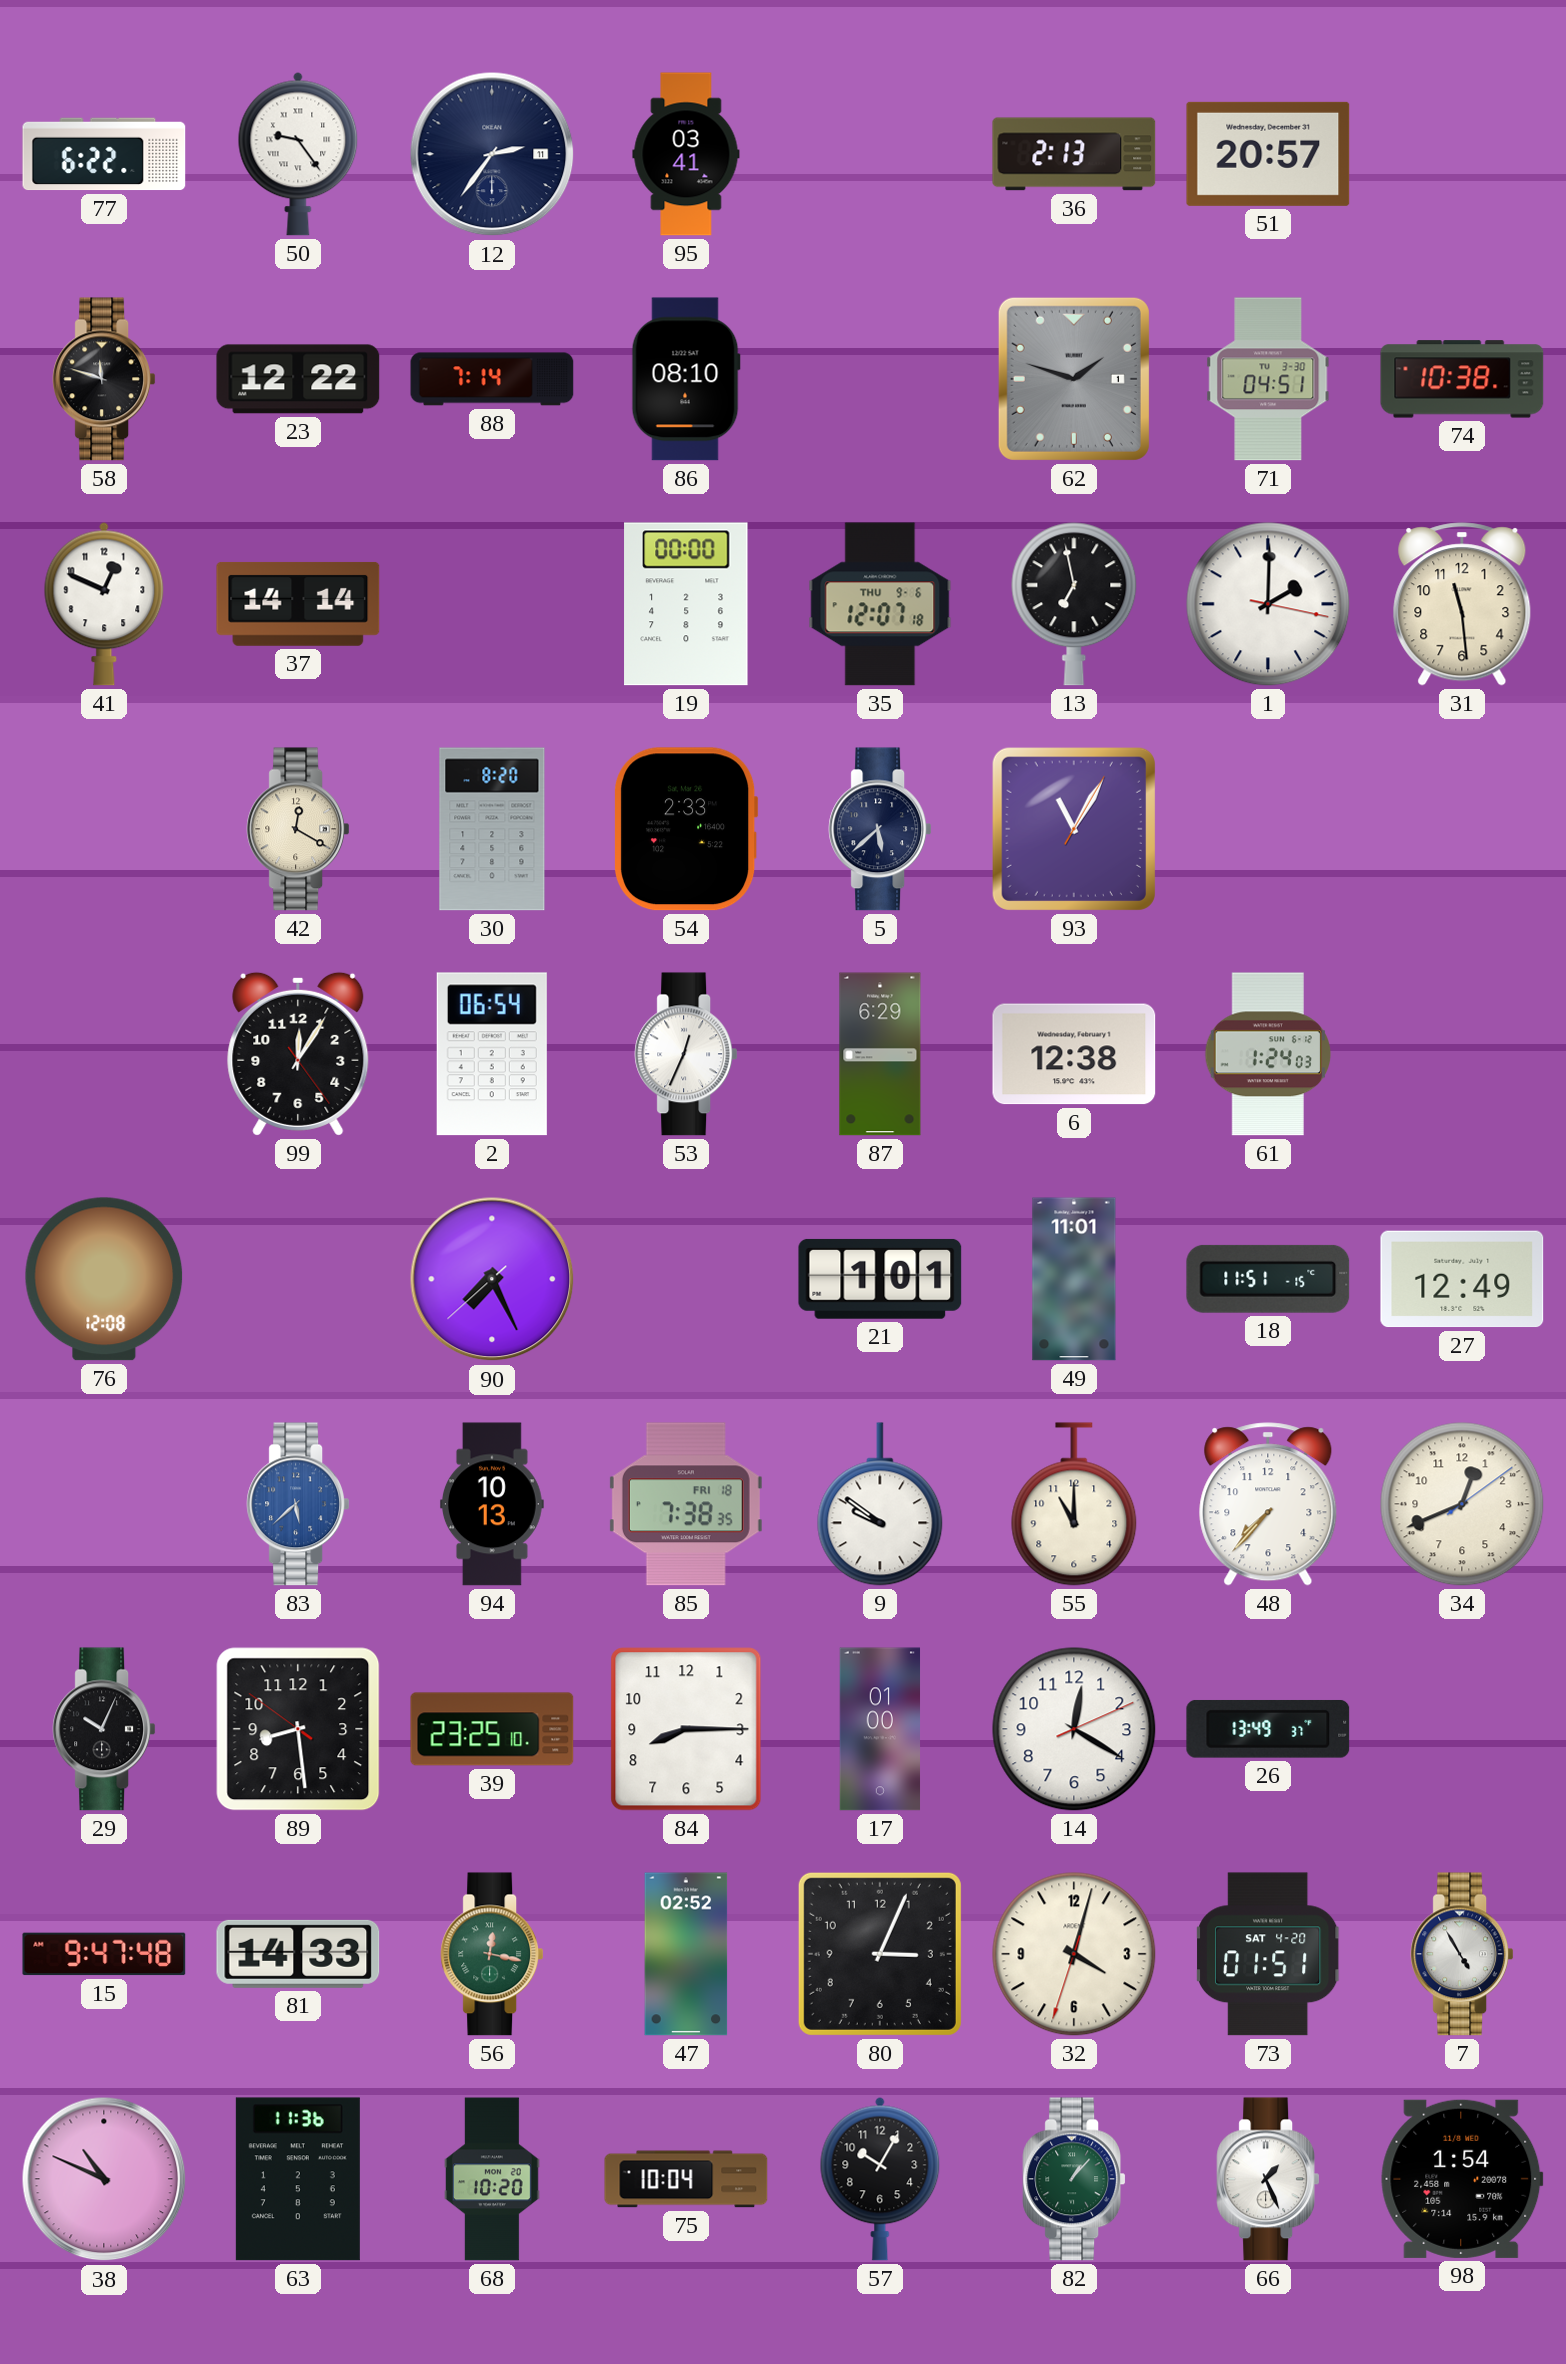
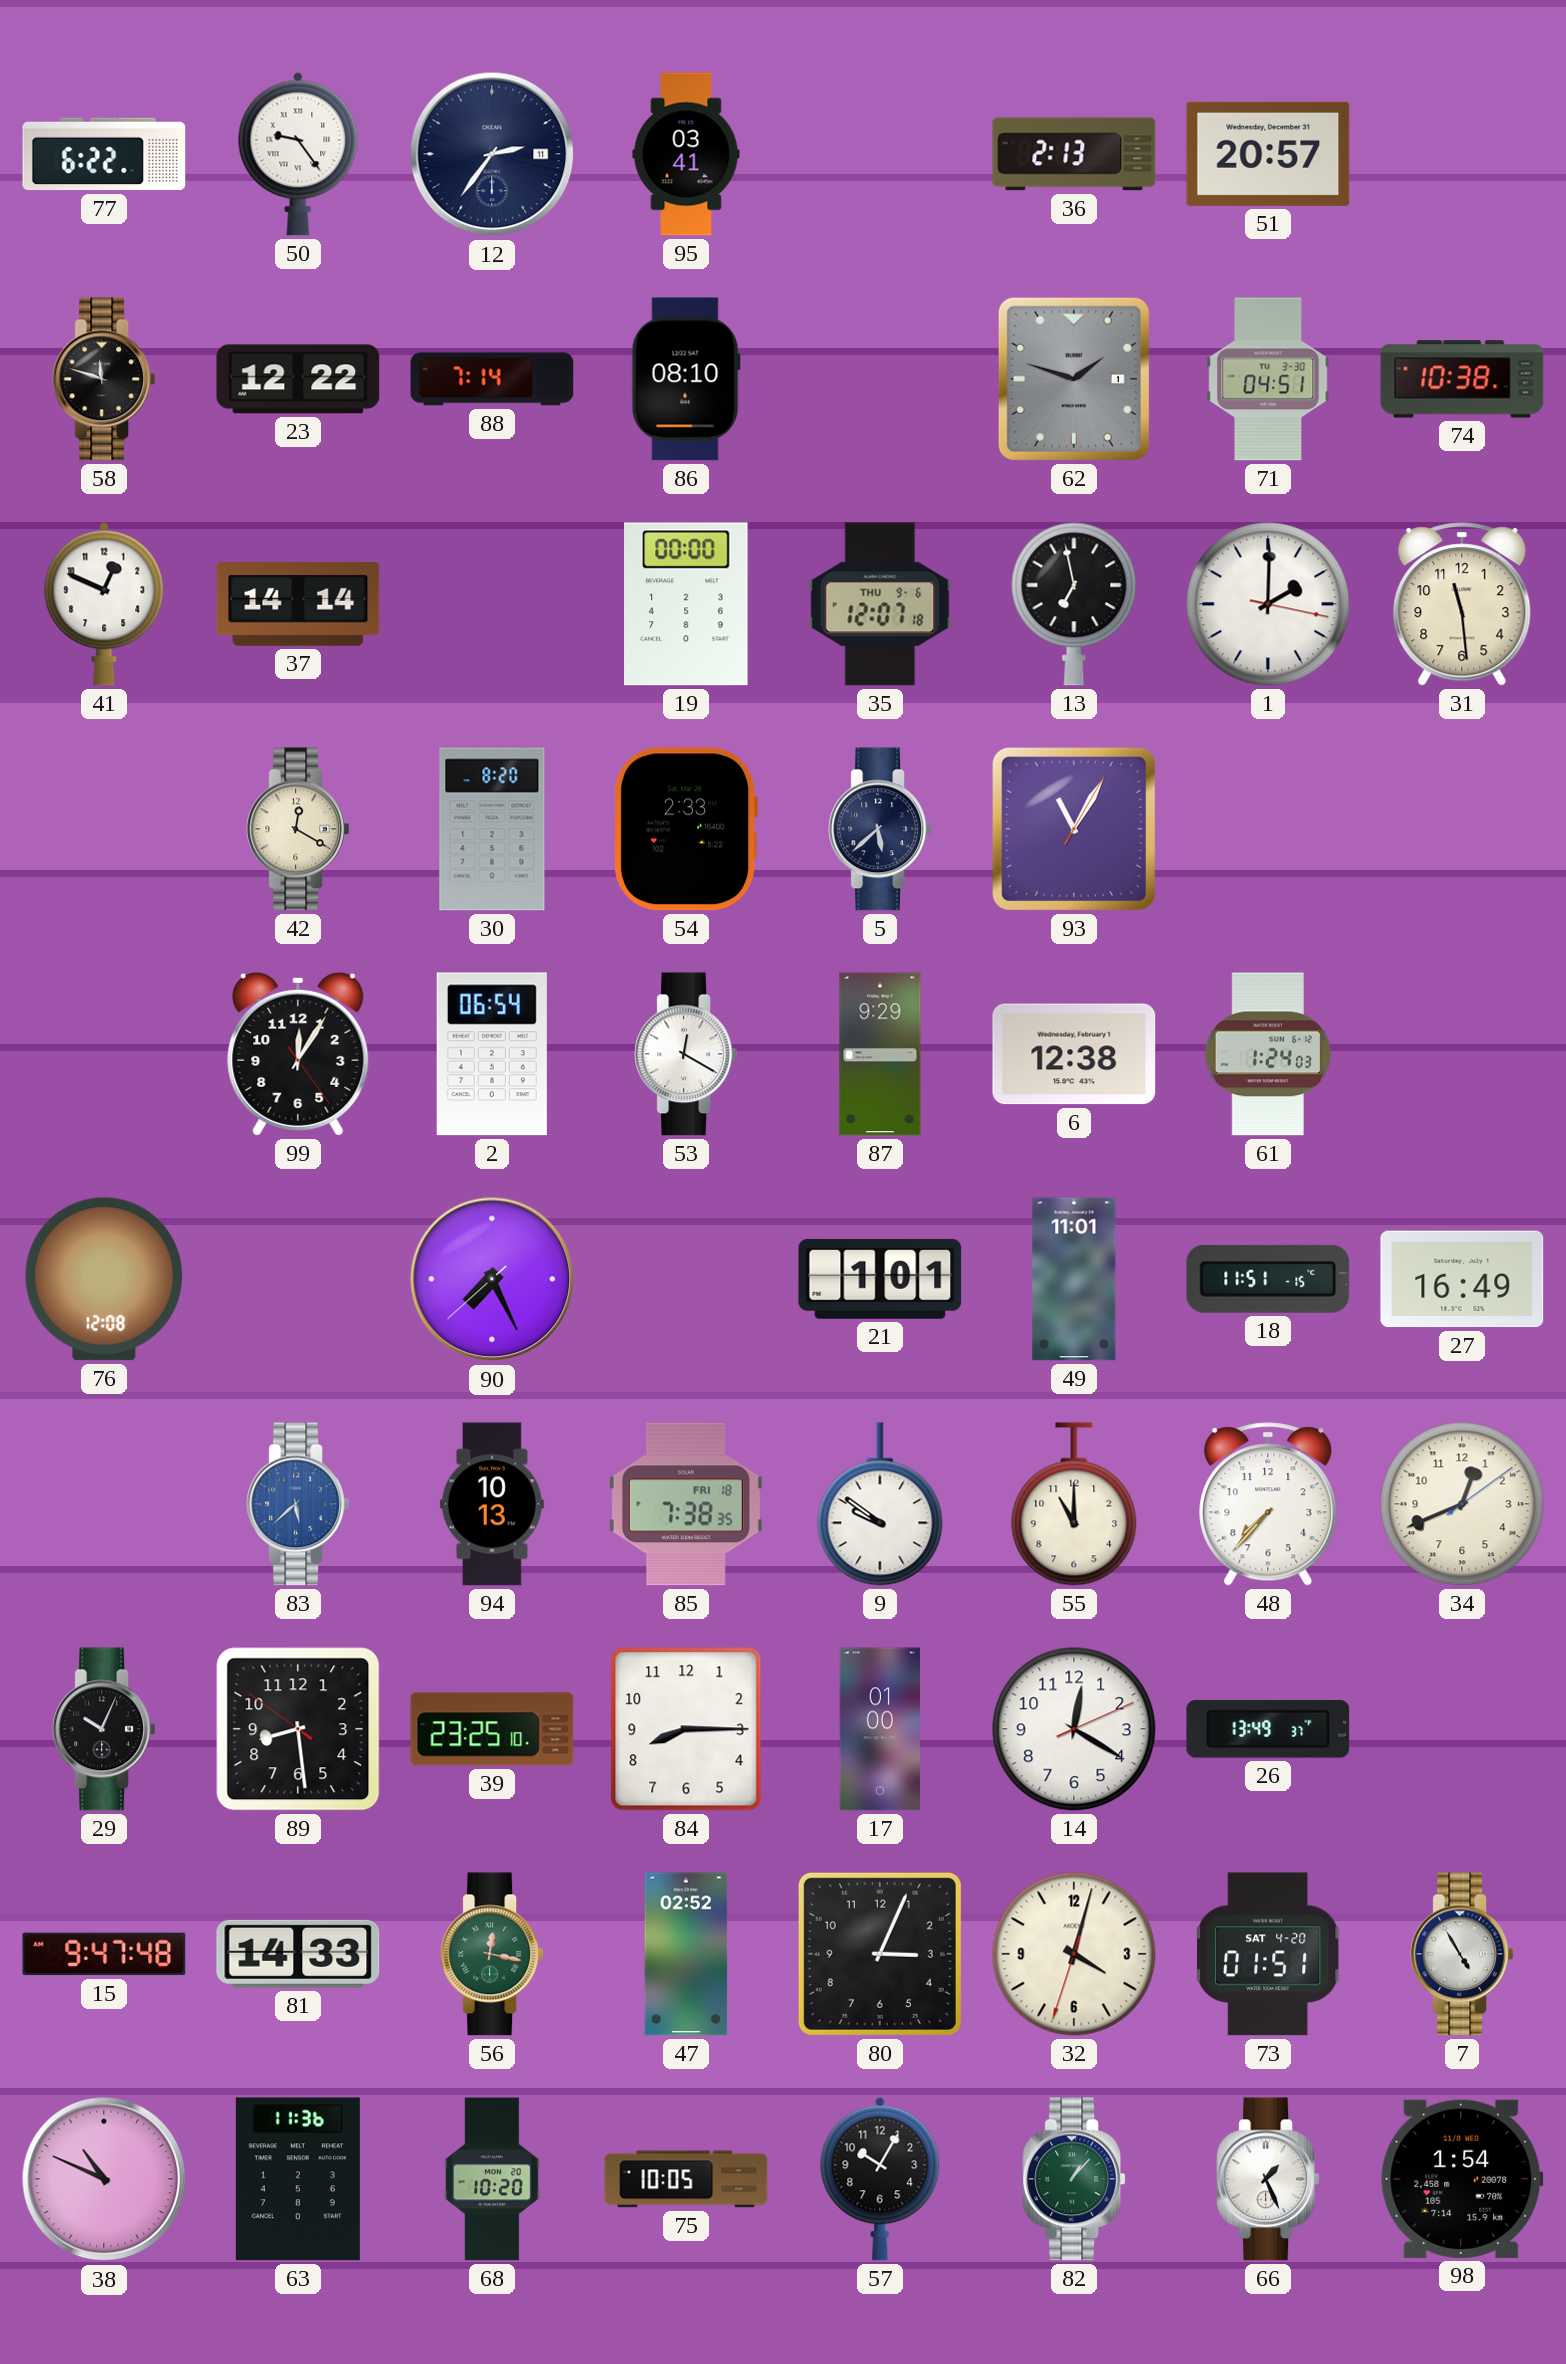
53: 12:34 -> 12:20
87: 6:29 -> 9:29
27: 12:49 -> 16:49
75: 10:04 -> 10:05
